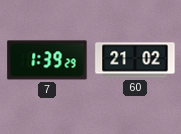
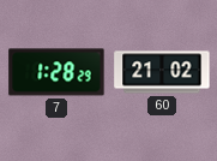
7: 1:39 -> 1:28
